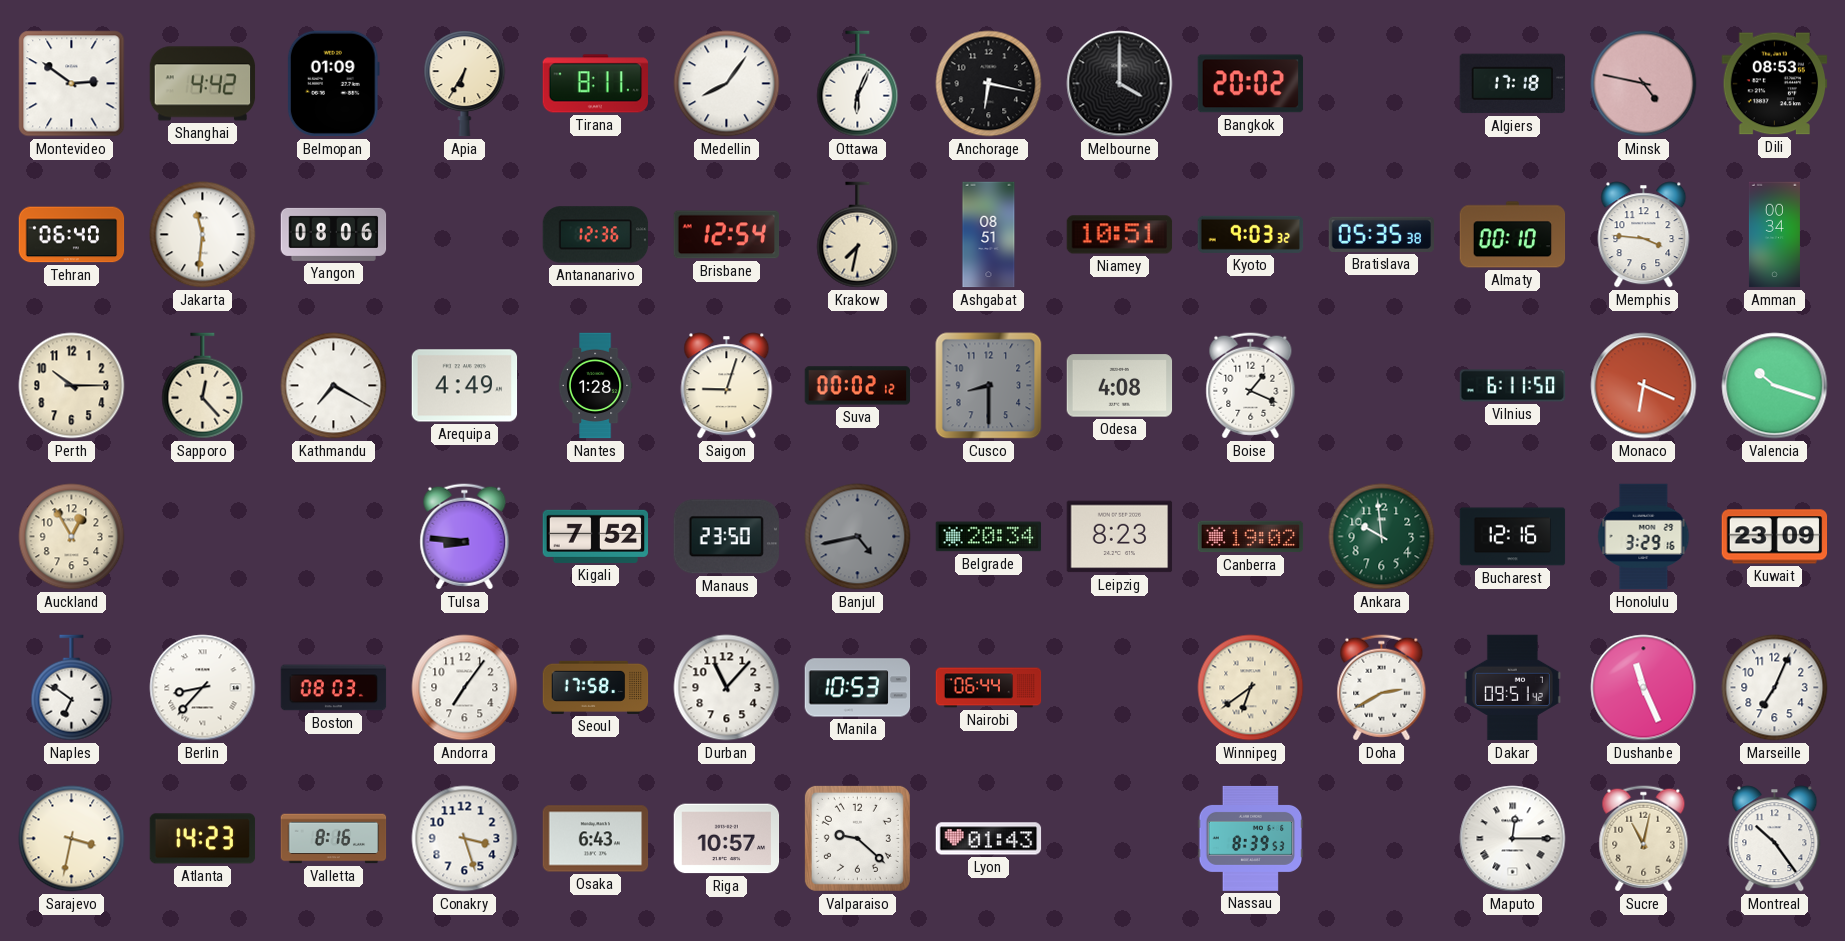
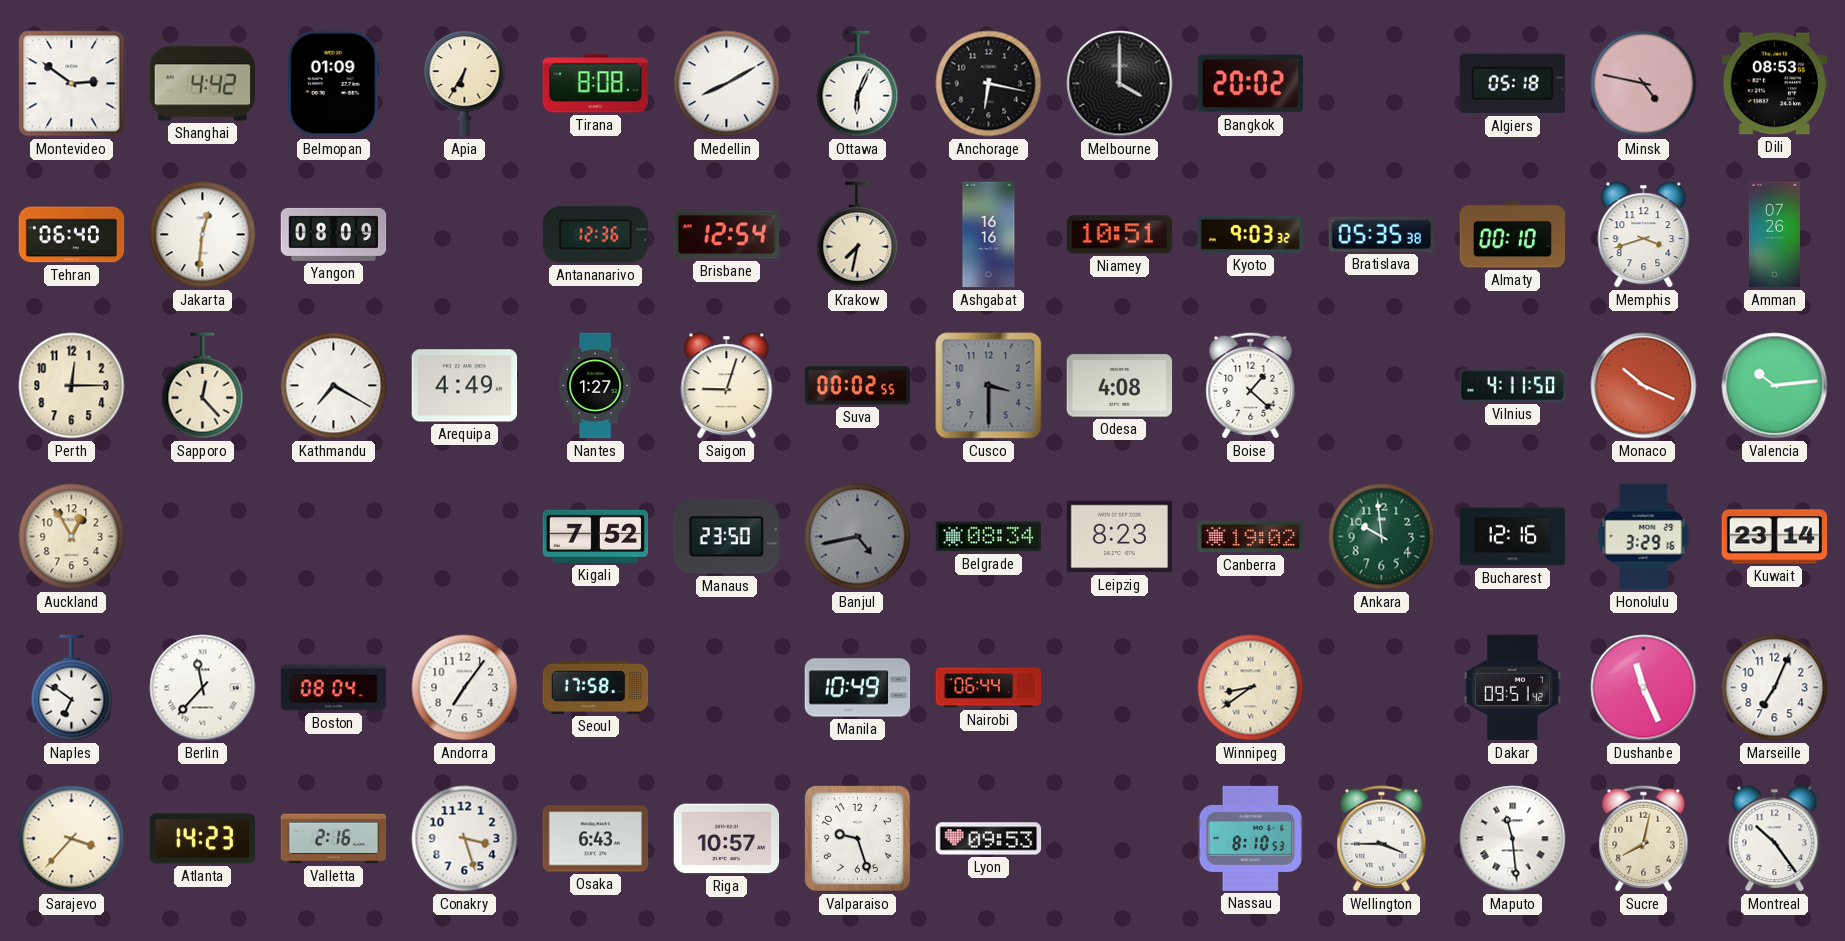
Tirana: 8:11 -> 8:08
Medellin: 8:06 -> 8:10
Algiers: 17:18 -> 05:18
Jakarta: 11:31 -> 12:31
Yangon: 08:06 -> 08:09
Ashgabat: 08:51 -> 16:16
Memphis: 3:46 -> 3:42
Amman: 00:34 -> 07:26
Perth: 10:15 -> 12:15
Nantes: 1:28 -> 1:27
Suva: 00:02:12 -> 00:02:55
Cusco: 8:30 -> 3:30
Boise: 1:19 -> 1:22
Vilnius: 6:11 -> 4:11
Monaco: 6:19 -> 10:19
Valencia: 10:18 -> 10:14
Tulsa: 8:46 -> none
Belgrade: 20:34 -> 08:34
Kuwait: 23:09 -> 23:14
Berlin: 8:37 -> 11:37
Boston: 08:03 -> 08:04
Durban: 11:07 -> none
Manila: 10:53 -> 10:49
Winnipeg: 6:39 -> 8:39
Doha: 2:40 -> none
Sarajevo: 3:32 -> 3:37
Valletta: 8:16 -> 2:16
Valparaiso: 9:22 -> 9:27
Lyon: 01:43 -> 09:53
Nassau: 8:39 -> 8:10
Wellington: none -> 3:45
Maputo: 12:15 -> 11:29
Sucre: 11:02 -> 8:02
